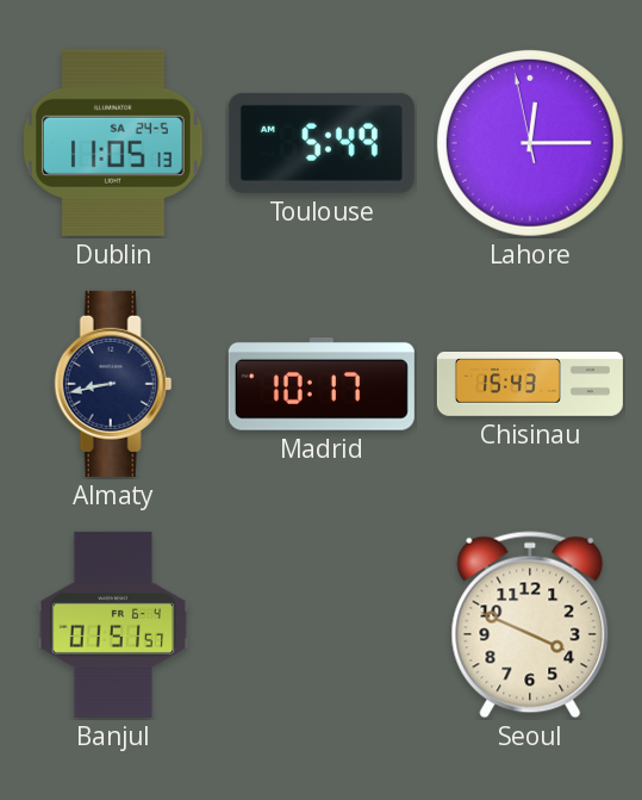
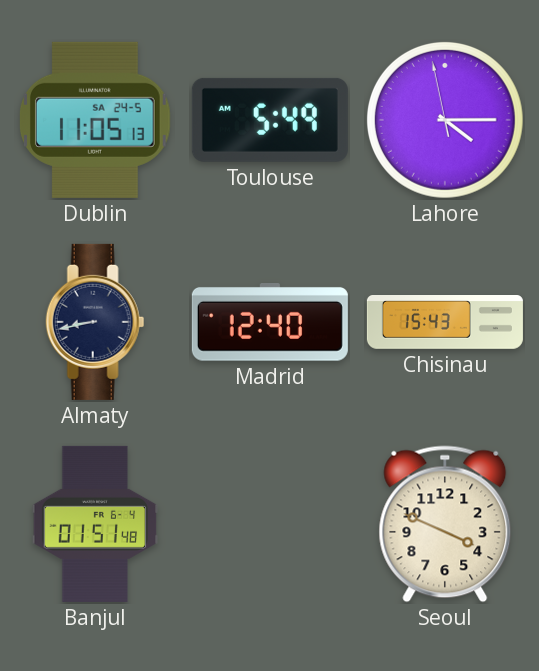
Lahore: 12:14 -> 4:14
Madrid: 10:17 -> 12:40
Banjul: 01:51:57 -> 01:51:48
